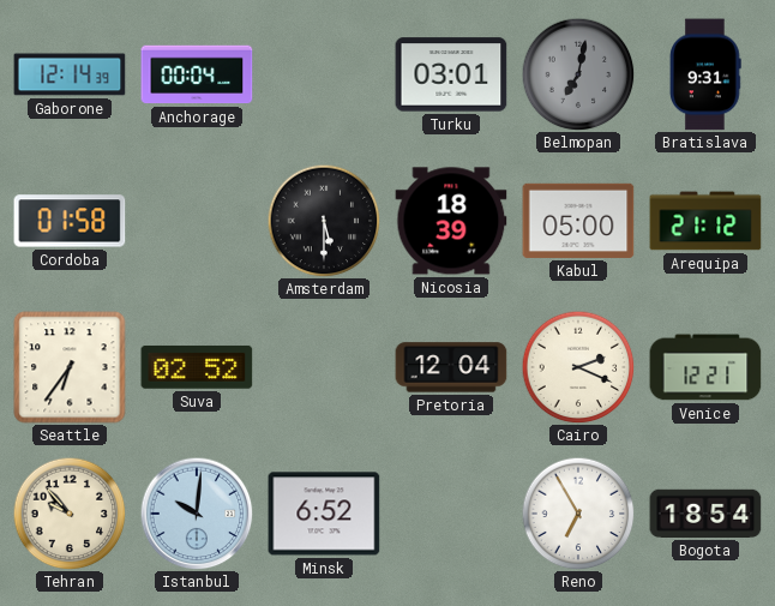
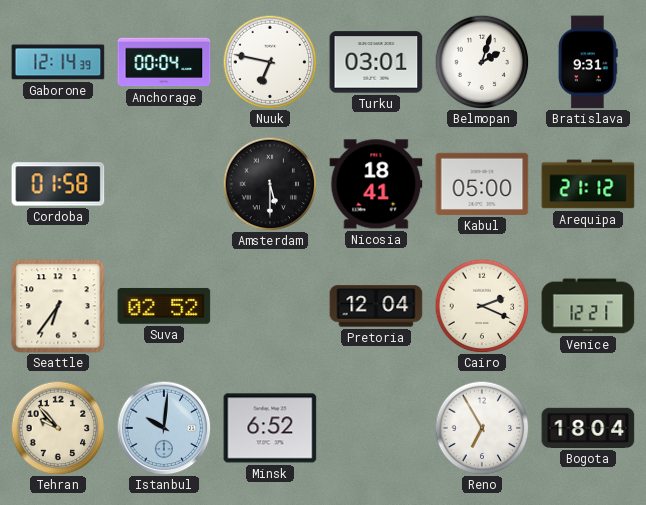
Nuuk: none -> 6:47
Belmopan: 7:02 -> 2:03
Belmopan dial: grey -> white
Nicosia: 18:39 -> 18:41
Bogota: 18:54 -> 18:04
